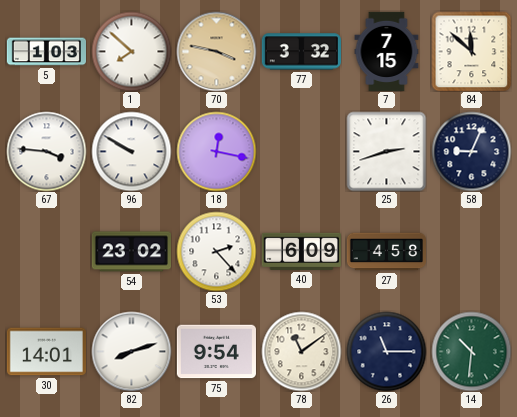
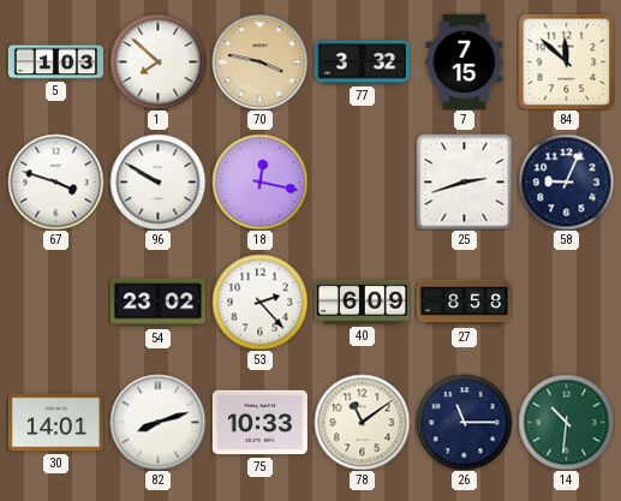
67: 3:46 -> 3:48
27: 4:58 -> 8:58
75: 9:54 -> 10:33
